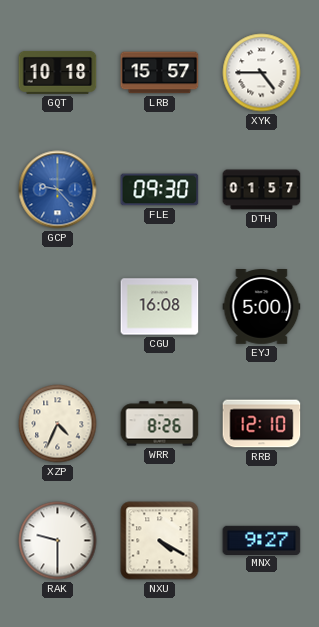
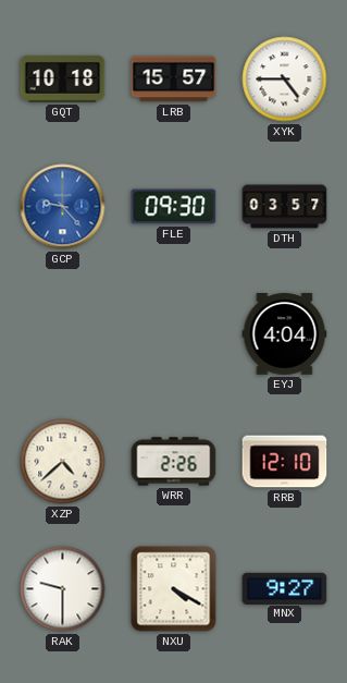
DTH: 01:57 -> 03:57
CGU: 16:08 -> none
EYJ: 5:00 -> 4:04
XZP: 4:34 -> 4:38
WRR: 8:26 -> 2:26
